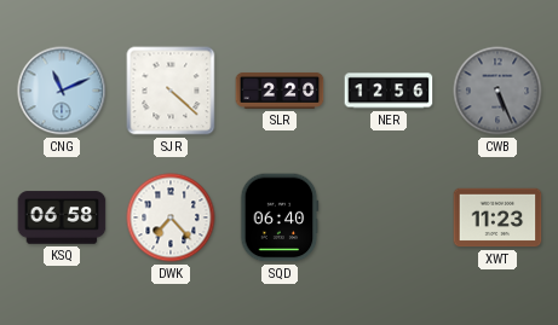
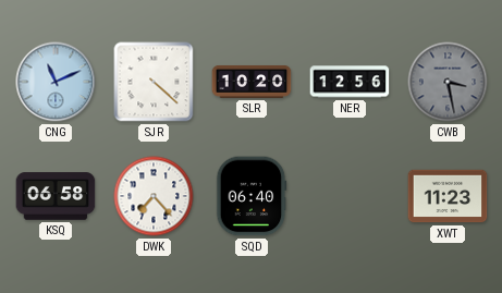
SLR: 2:20 -> 10:20
CWB: 5:26 -> 3:28
